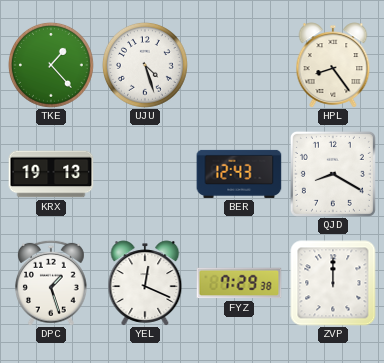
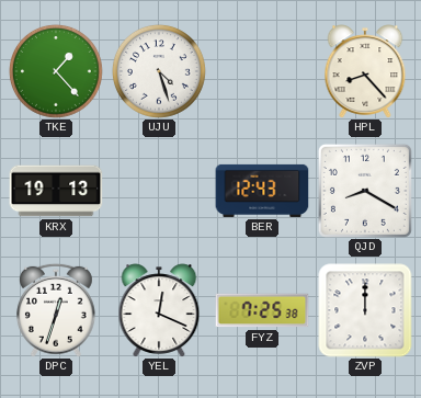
HPL: 8:24 -> 8:23
DPC: 1:27 -> 12:33
FYZ: 7:29 -> 7:25
